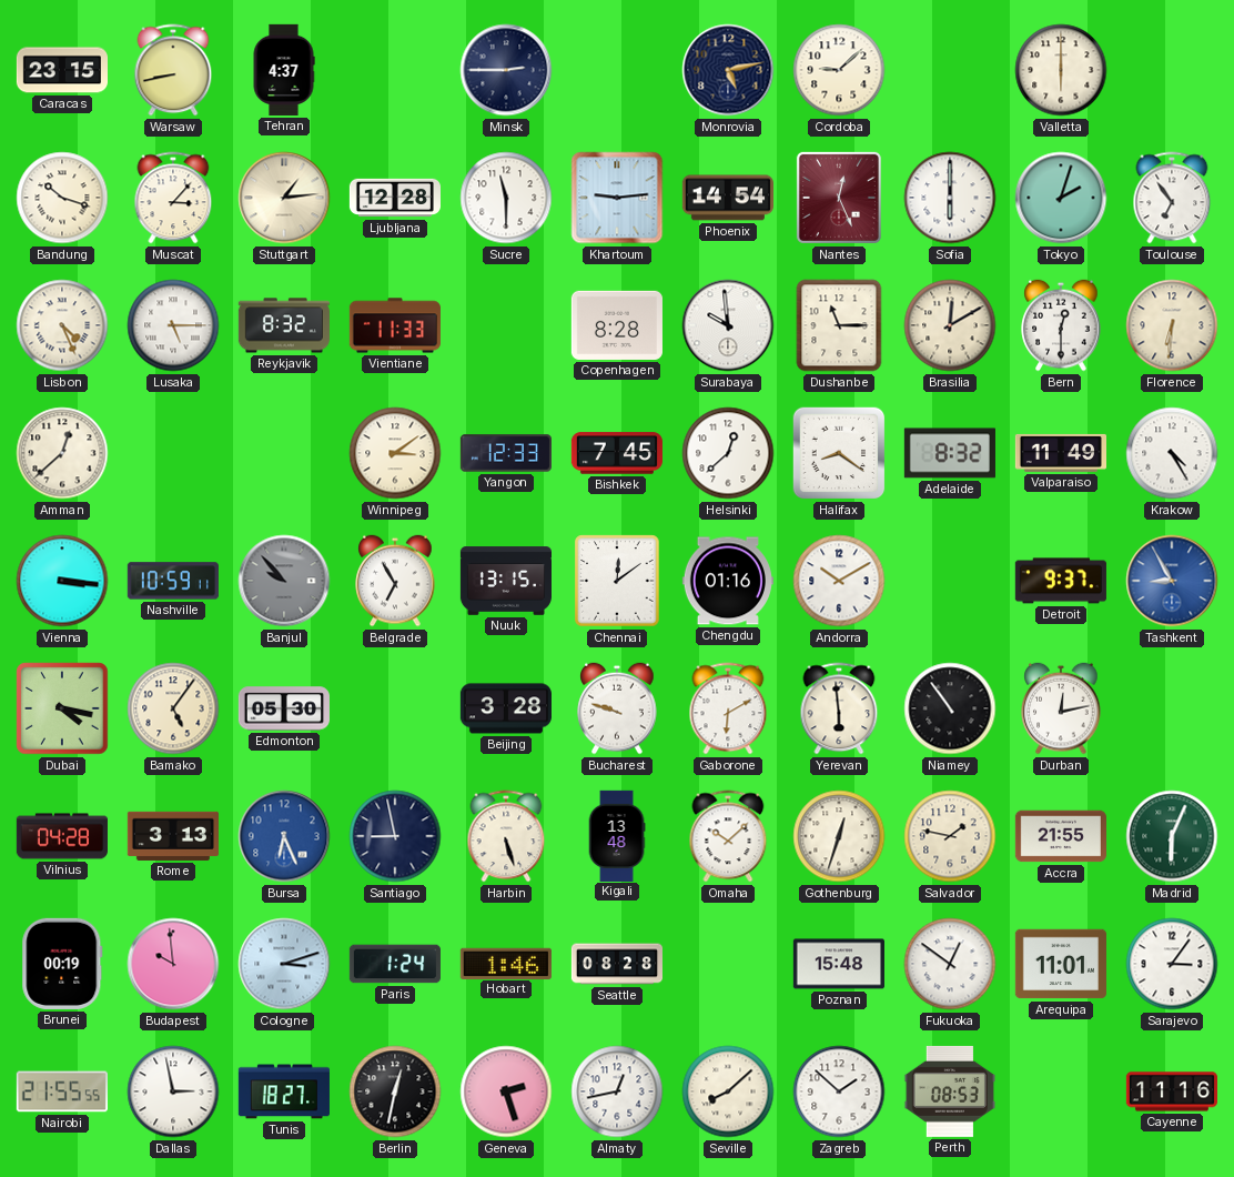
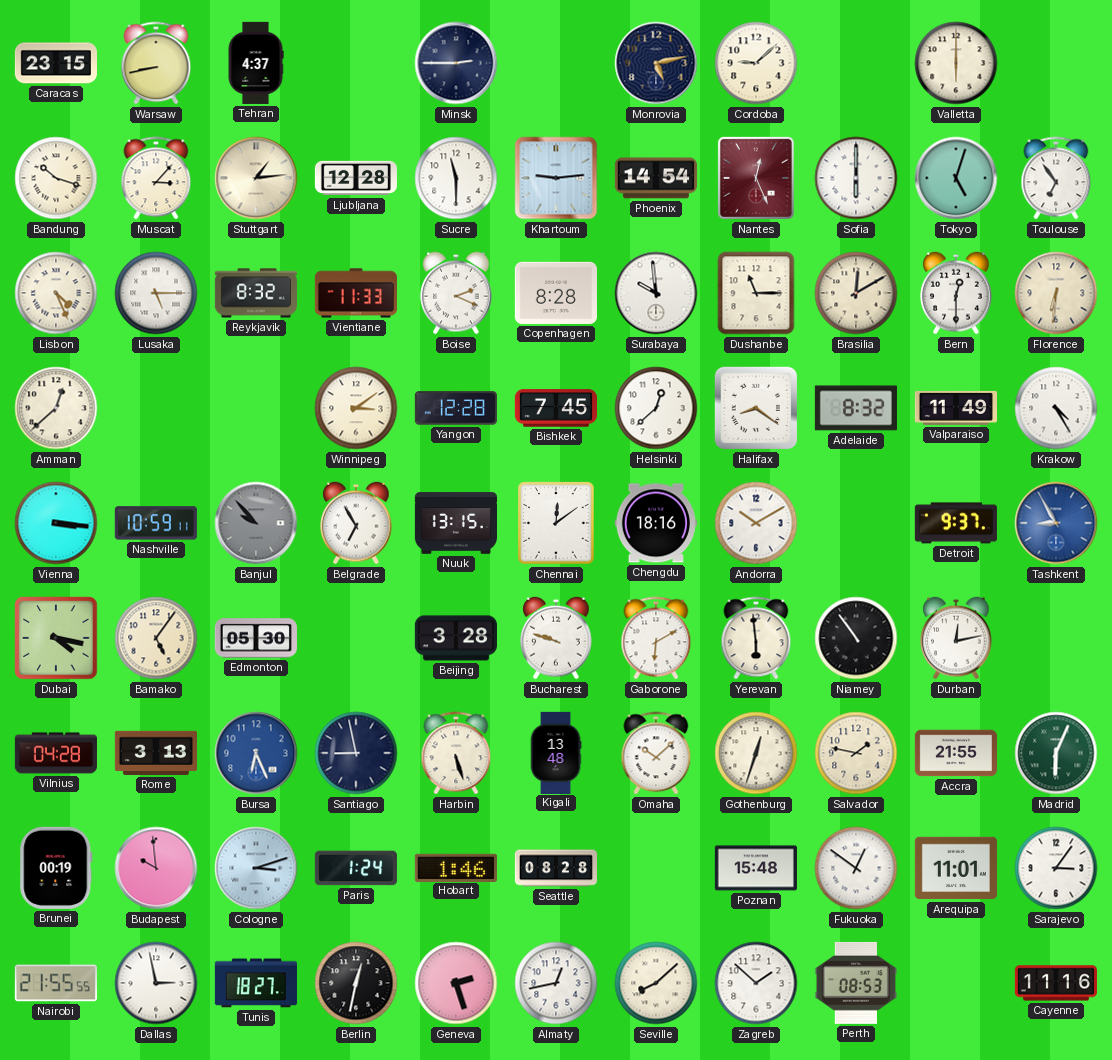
Tokyo: 2:03 -> 5:03
Boise: none -> 2:19
Yangon: 12:33 -> 12:28
Chengdu: 01:16 -> 18:16
